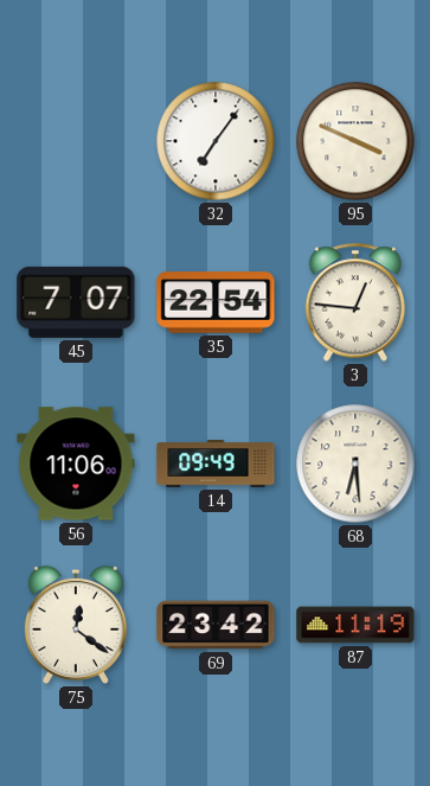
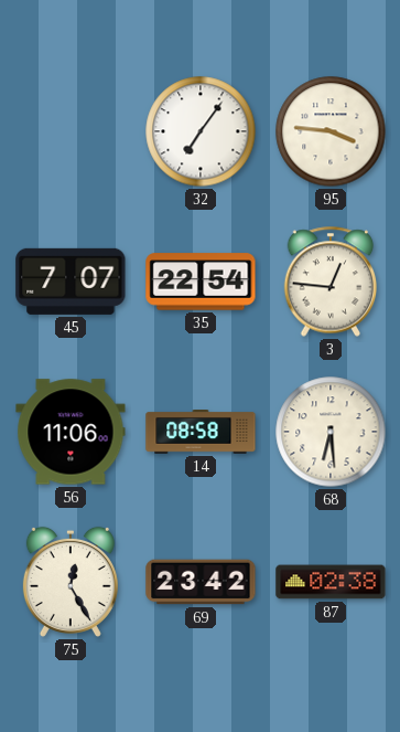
95: 3:49 -> 3:46
14: 09:49 -> 08:58
75: 12:21 -> 12:25
87: 11:19 -> 02:38
